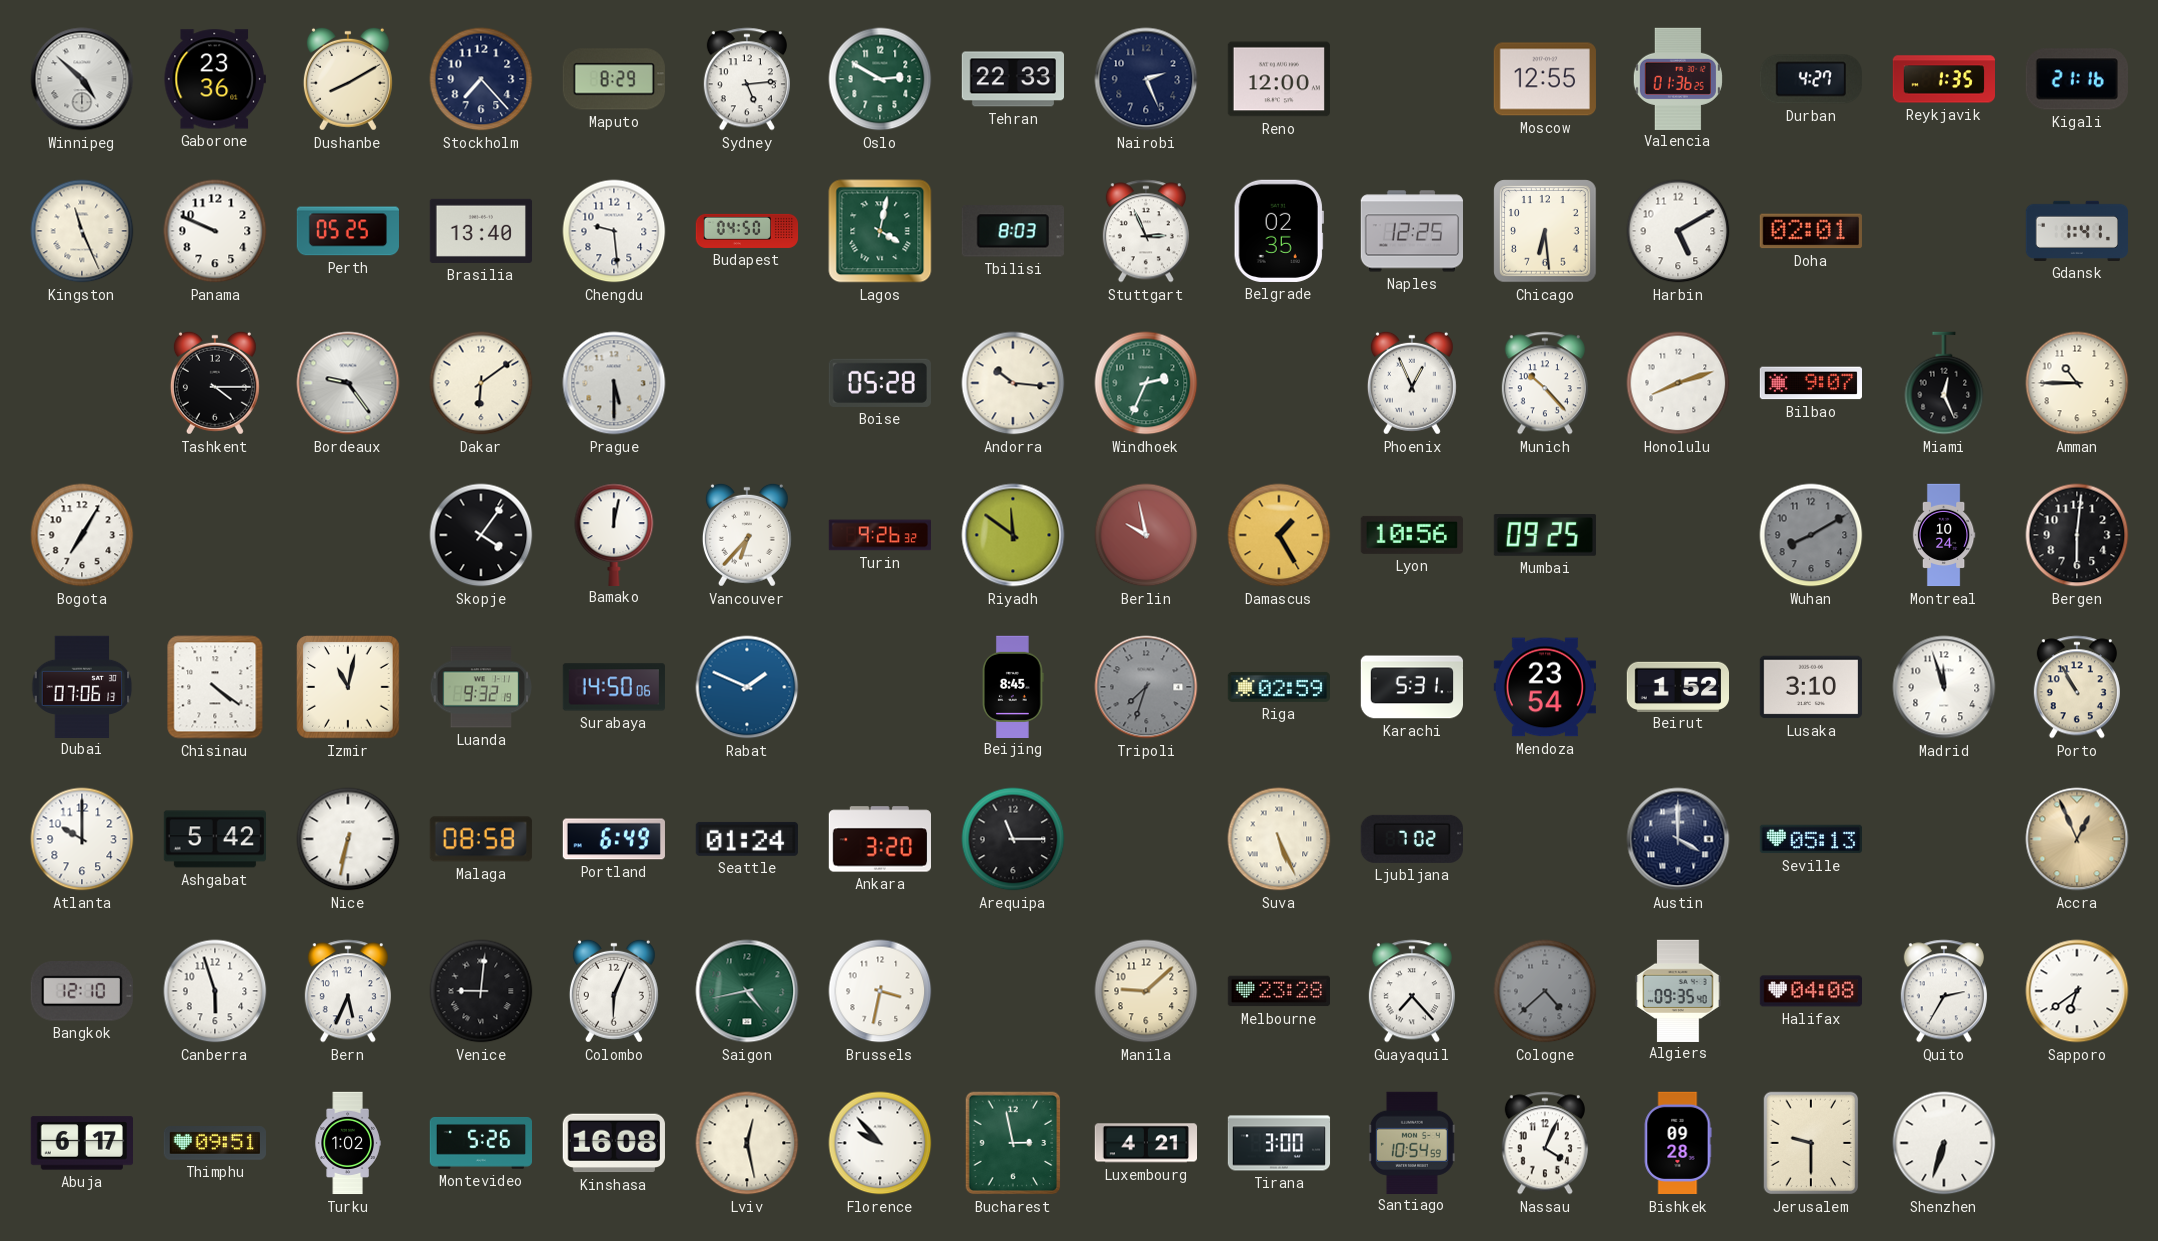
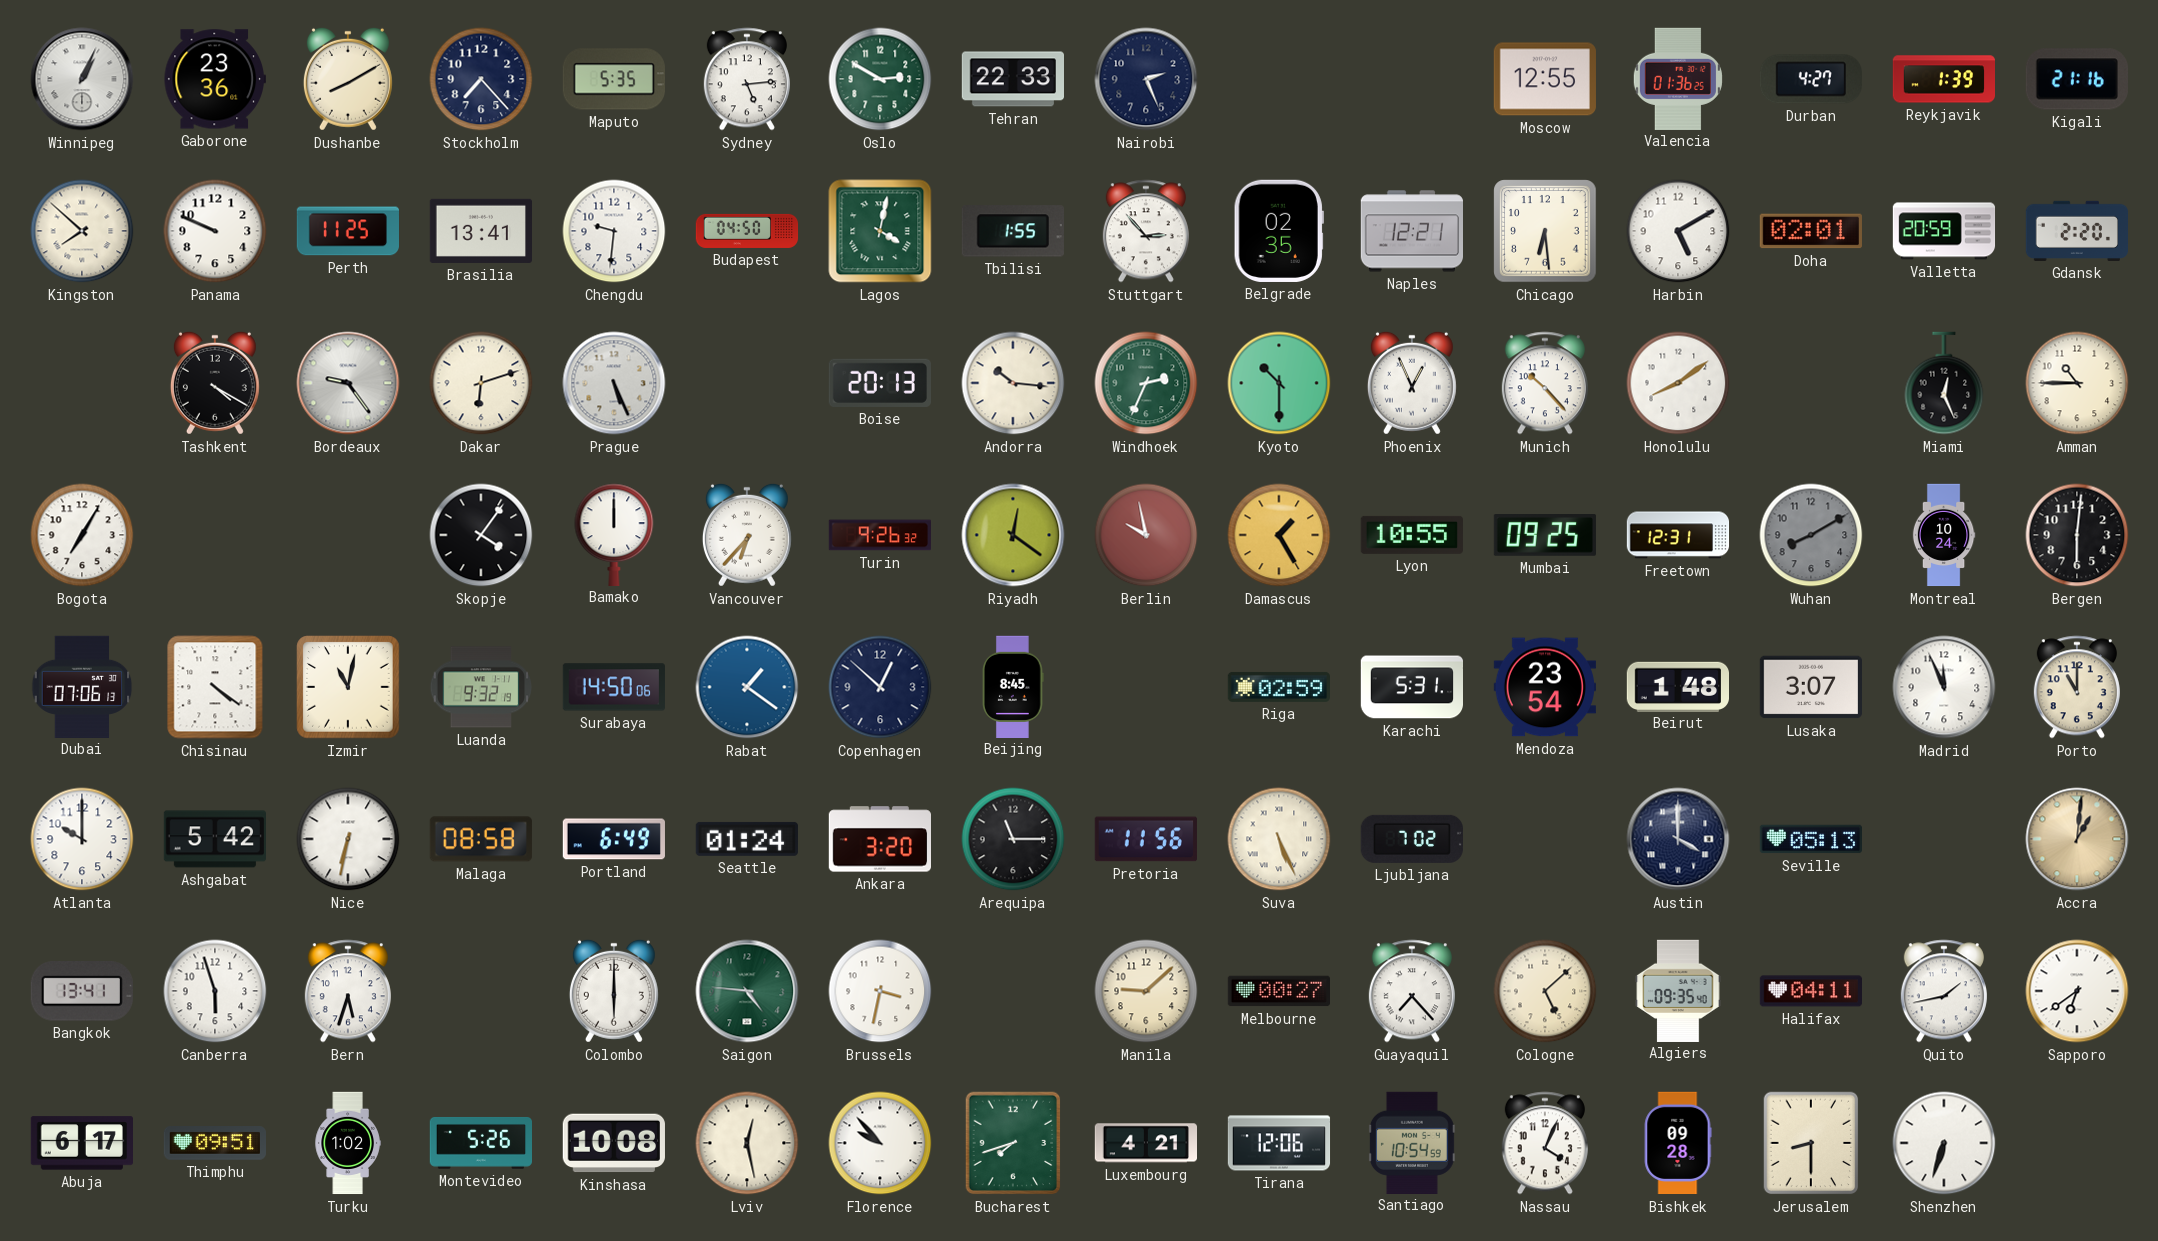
Winnipeg: 4:52 -> 1:04
Maputo: 8:29 -> 5:35
Reno: 12:00 -> none
Reykjavik: 1:35 -> 1:39
Kingston: 11:26 -> 7:52
Perth: 05:25 -> 11:25
Brasilia: 13:40 -> 13:41
Chengdu: 9:29 -> 9:31
Tbilisi: 8:03 -> 1:55
Stuttgart: 2:56 -> 2:53
Naples: 12:25 -> 12:21
Valletta: none -> 20:59
Gdansk: 1:41 -> 2:20
Tashkent: 4:15 -> 4:20
Dakar: 6:09 -> 6:12
Prague: 5:30 -> 5:26
Boise: 05:28 -> 20:13
Kyoto: none -> 10:30
Honolulu: 8:12 -> 8:09
Bilbao: 9:07 -> none
Bamako: 12:02 -> 12:00
Riyadh: 11:51 -> 12:21
Lyon: 10:56 -> 10:55
Freetown: none -> 12:31
Rabat: 1:49 -> 1:21
Copenhagen: none -> 12:52
Tripoli: 7:33 -> none
Beirut: 1:52 -> 1:48
Lusaka: 3:10 -> 3:07
Madrid: 11:57 -> 11:56
Porto: 10:55 -> 11:00
Pretoria: none -> 11:56
Accra: 12:56 -> 1:01
Bangkok: 12:10 -> 13:41
Bern: 5:34 -> 5:33
Venice: 9:01 -> none
Colombo: 6:04 -> 6:00
Saigon: 4:43 -> 4:46
Melbourne: 23:28 -> 00:27
Cologne: 4:38 -> 5:08
Cologne dial: grey -> cream
Halifax: 04:08 -> 04:11
Quito: 2:35 -> 1:43
Kinshasa: 16:08 -> 10:08
Bucharest: 2:58 -> 7:42
Tirana: 3:00 -> 12:06
Jerusalem: 9:30 -> 8:30
